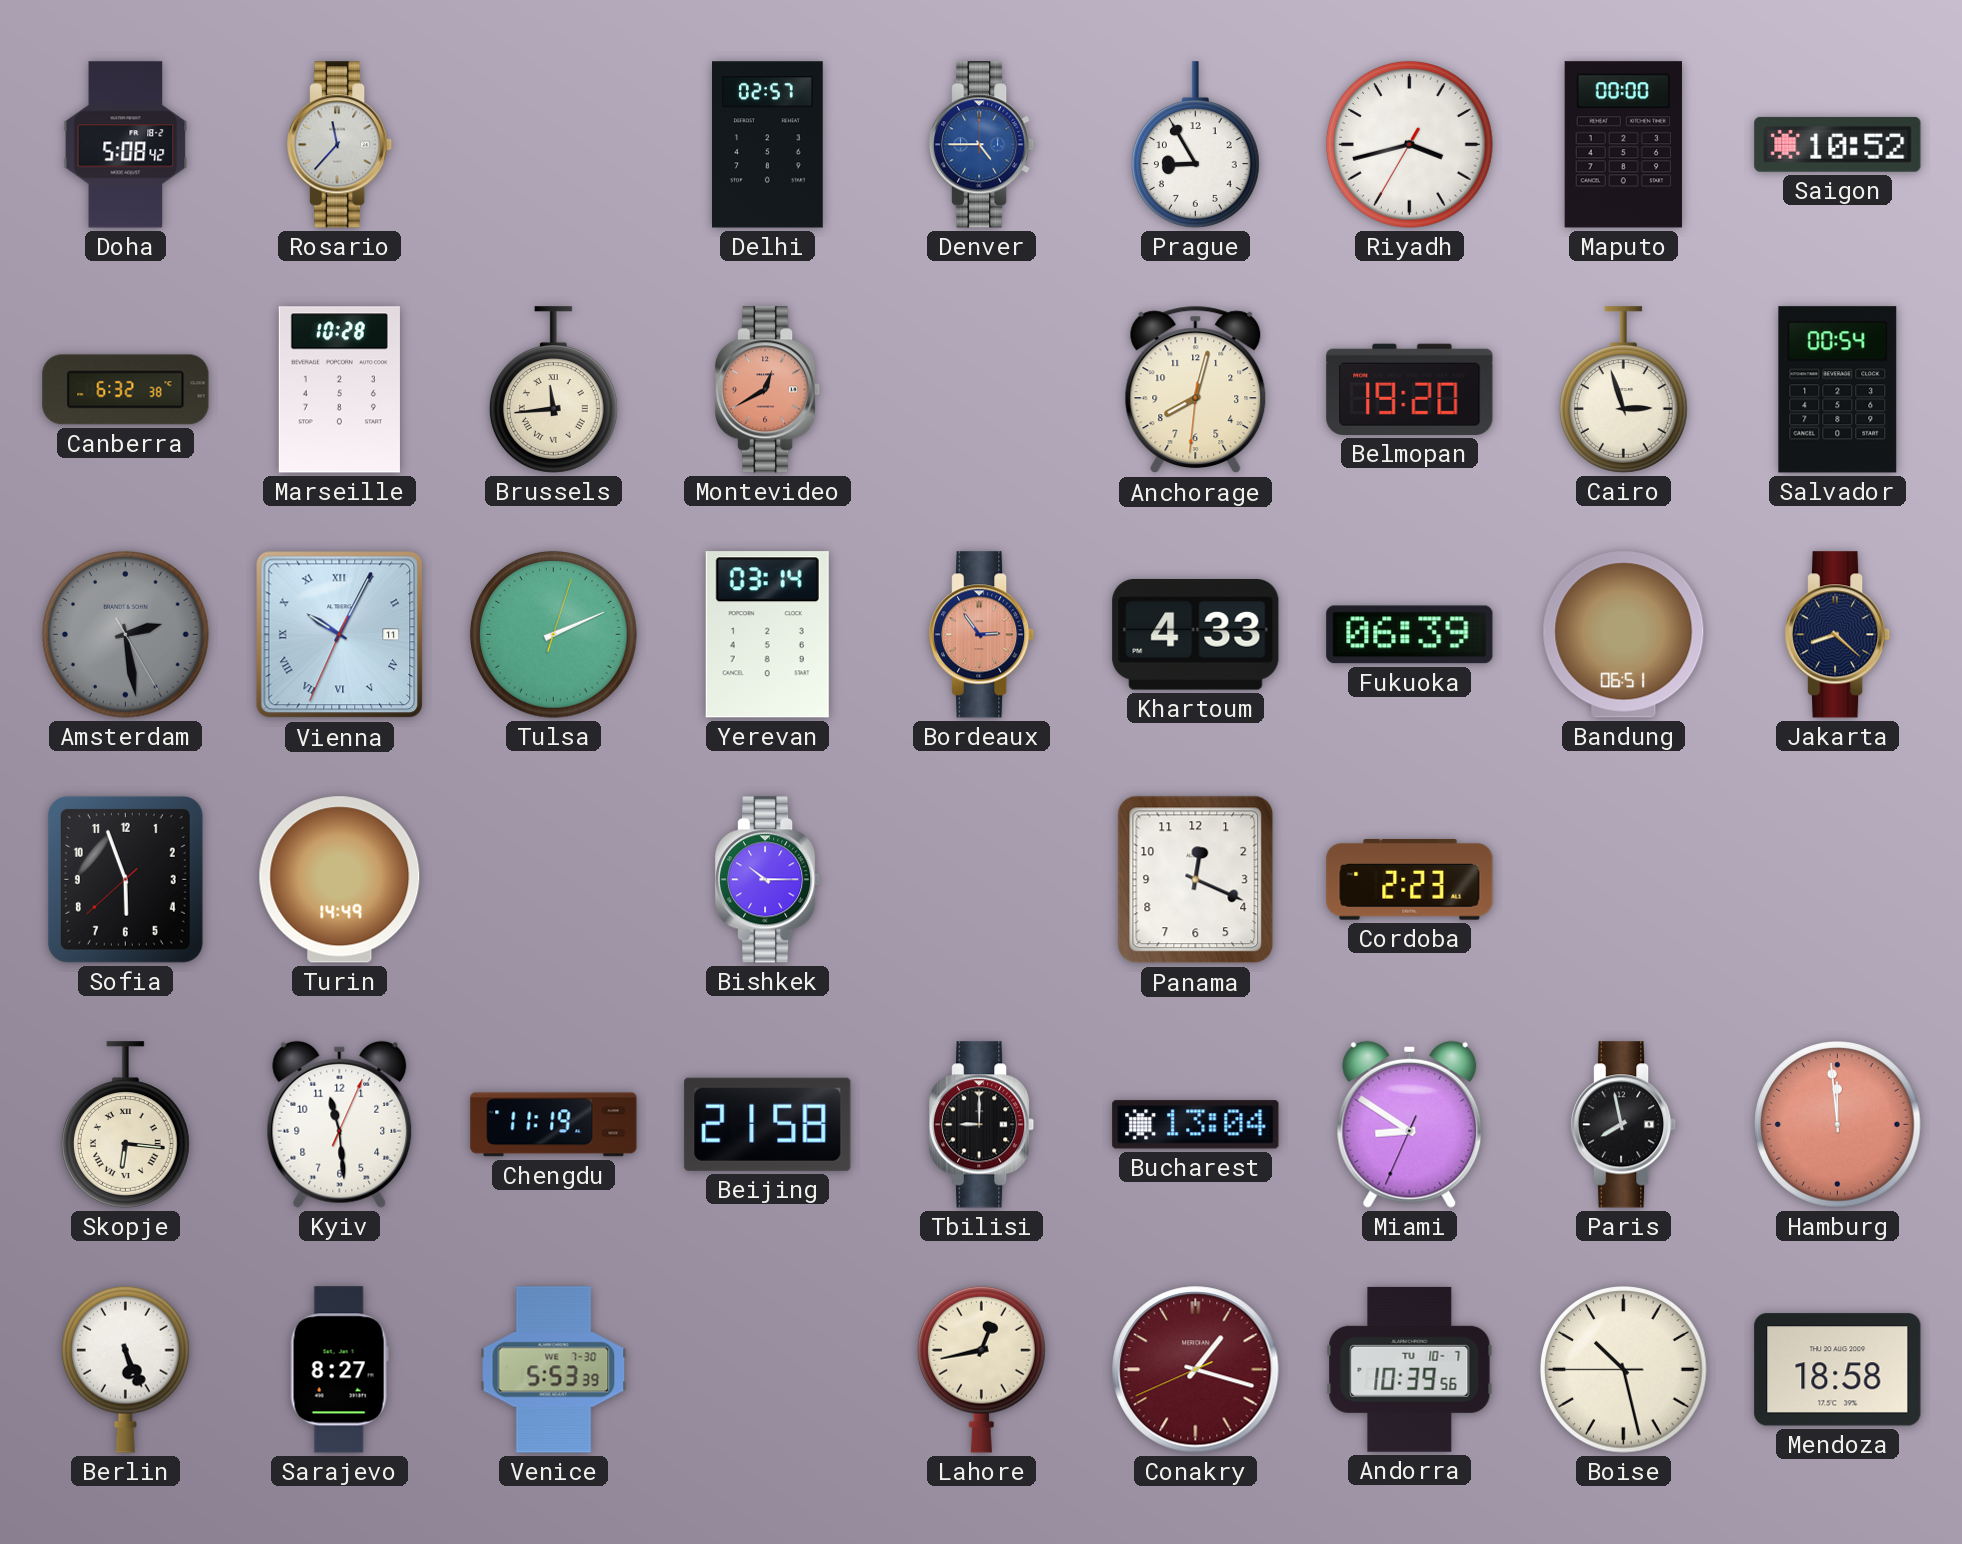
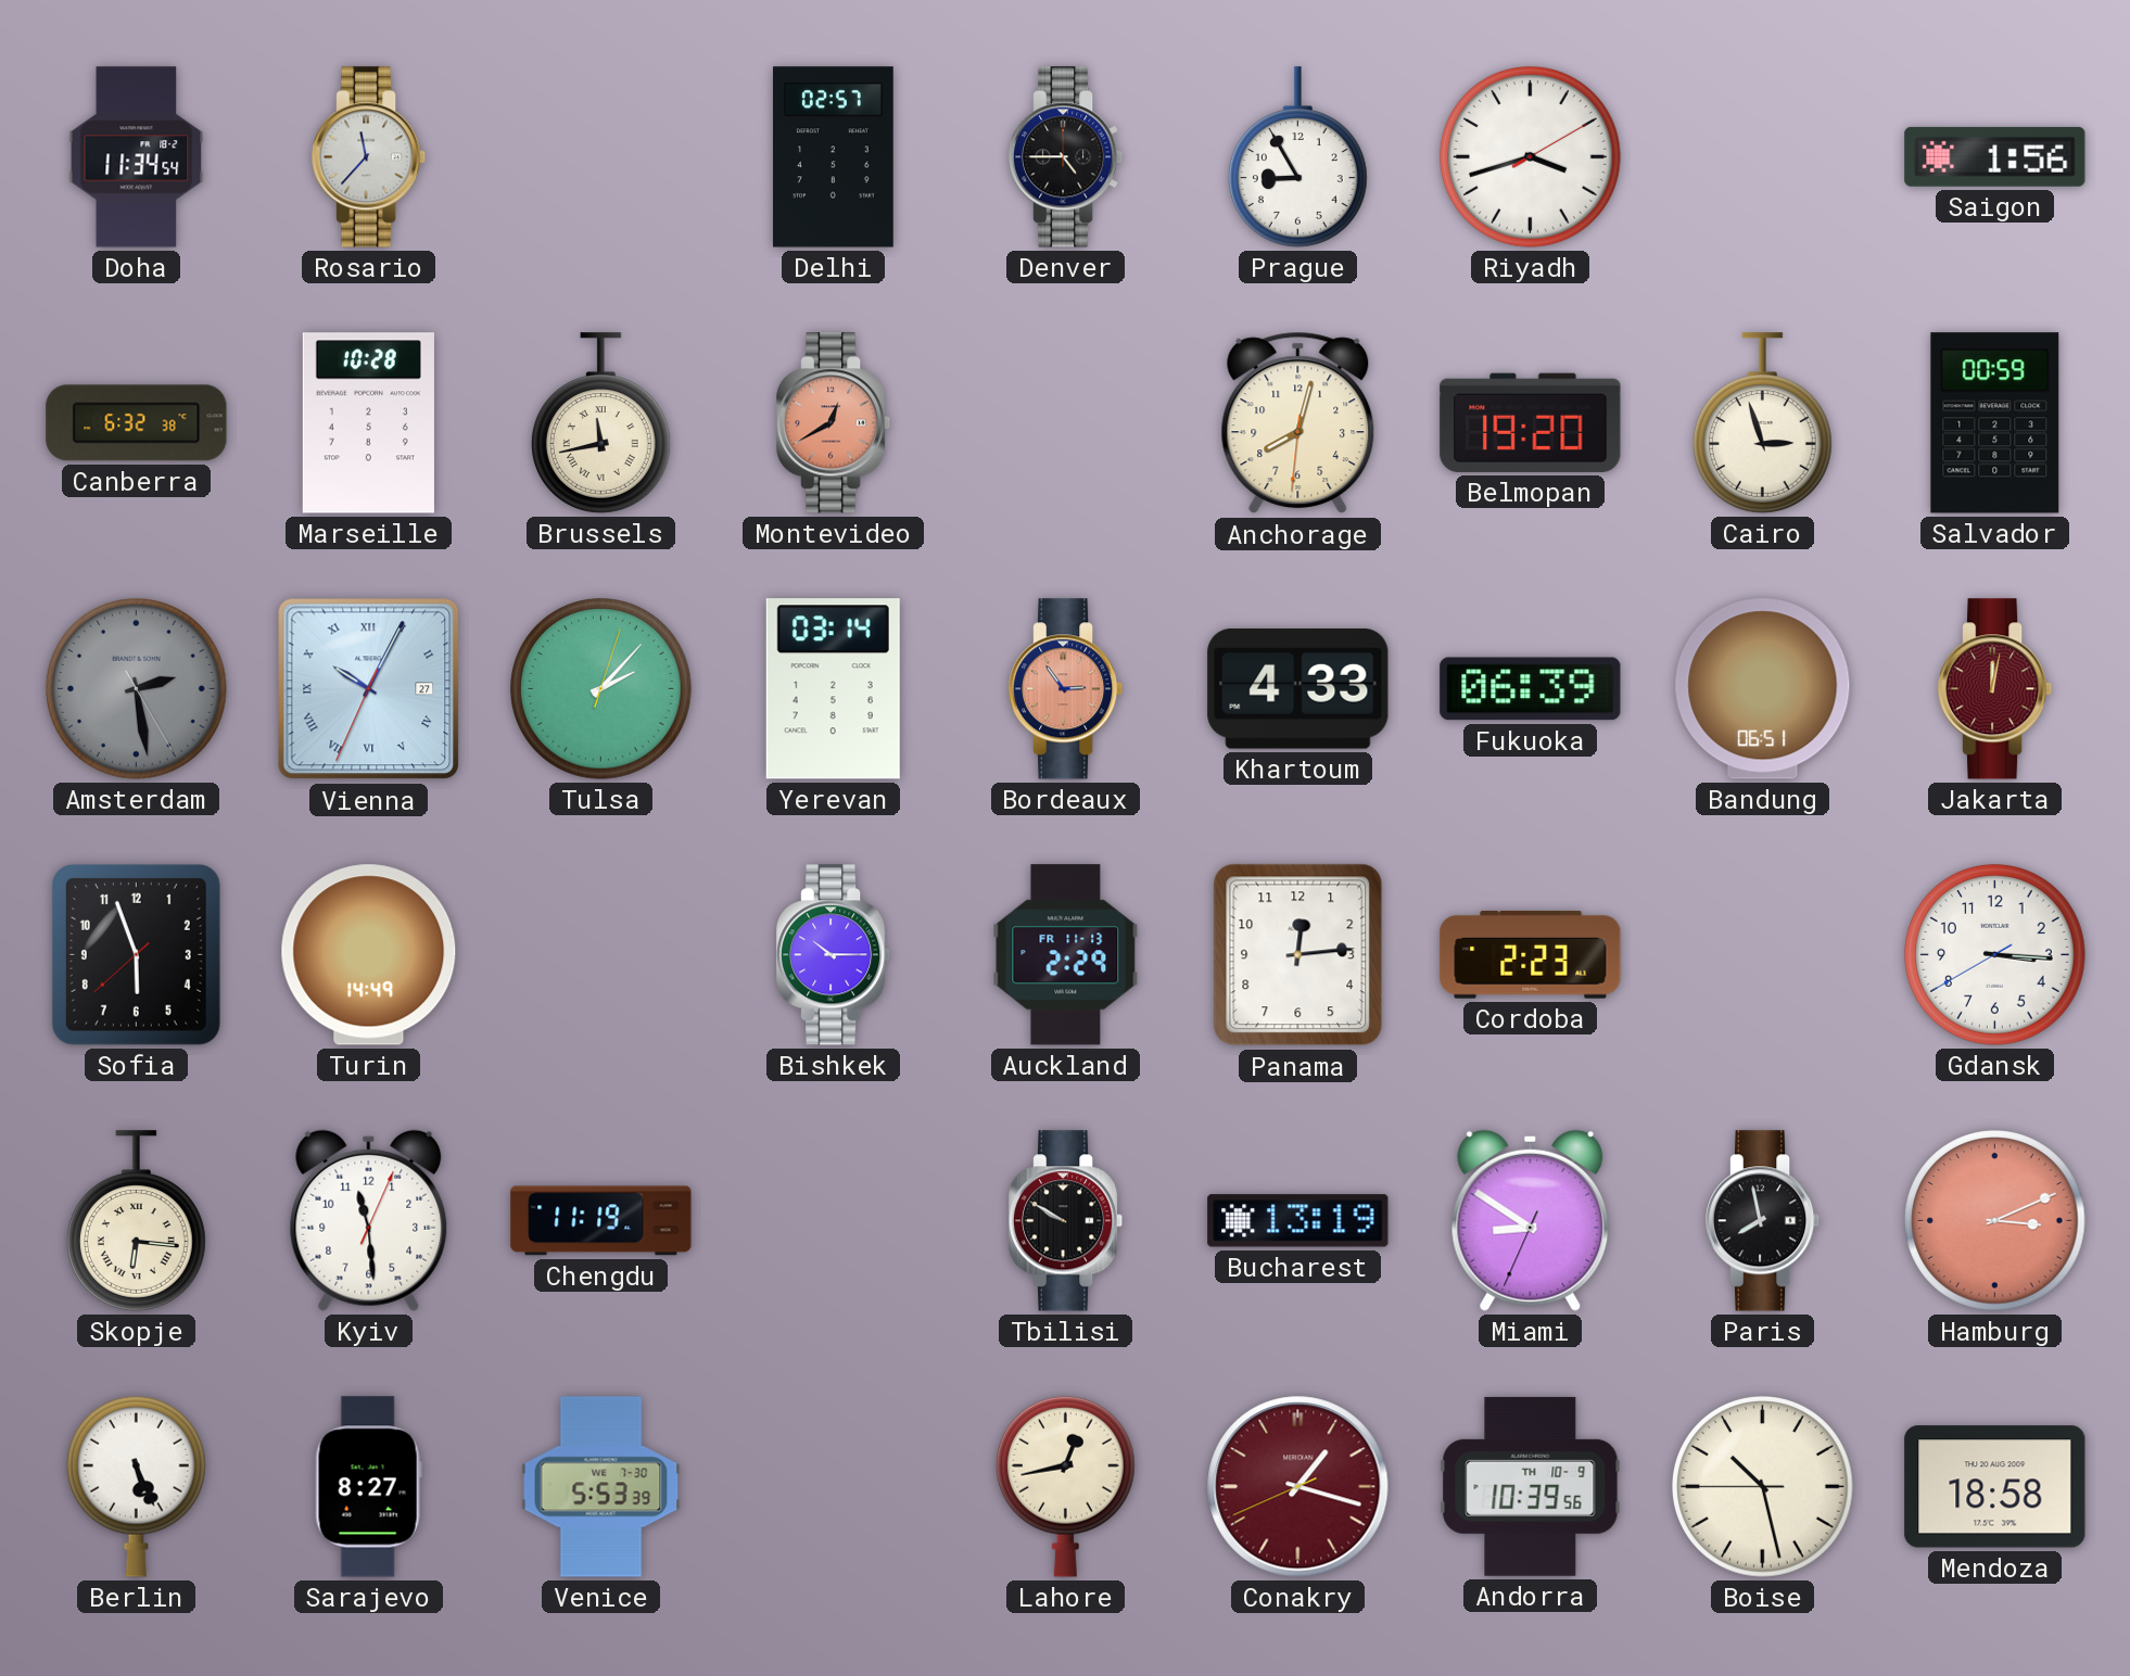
Doha: 5:08 -> 11:34
Denver dial: blue -> black
Riyadh: 3:42:35 -> 3:42:10
Maputo: 00:00 -> none
Saigon: 10:52 -> 1:56
Brussels: 11:44 -> 11:43
Salvador: 00:54 -> 00:59
Vienna date: 11 -> 27
Tulsa: 2:11 -> 2:07
Jakarta: 8:22 -> 12:02
Jakarta dial: navy -> burgundy
Auckland: none -> 2:29
Panama: 12:19 -> 12:14
Gdansk: none -> 3:15
Beijing: 21:58 -> none
Tbilisi: 9:00 -> 9:50
Bucharest: 13:04 -> 13:19
Hamburg: 11:59 -> 3:11
Andorra date: TU 10-7 -> TH 10-9
